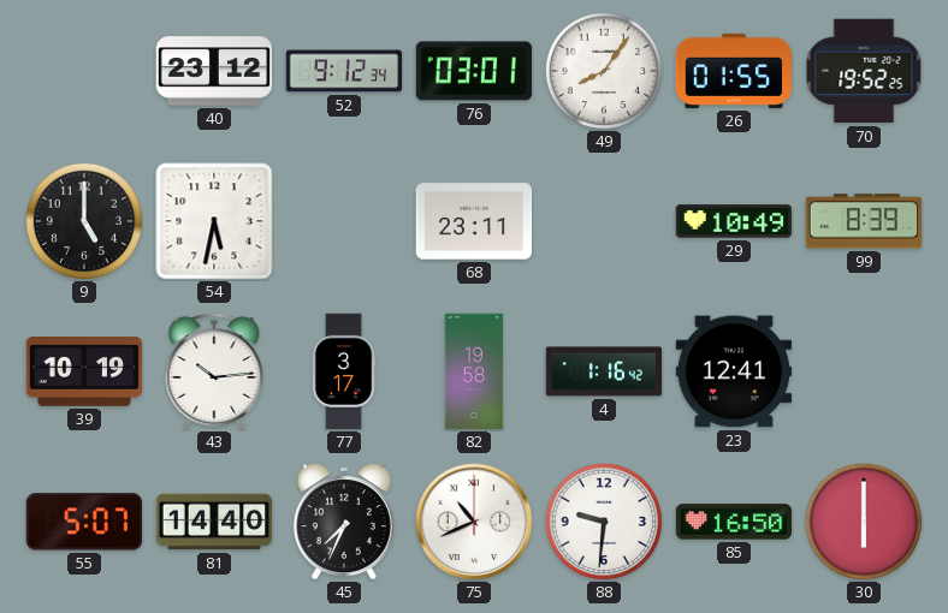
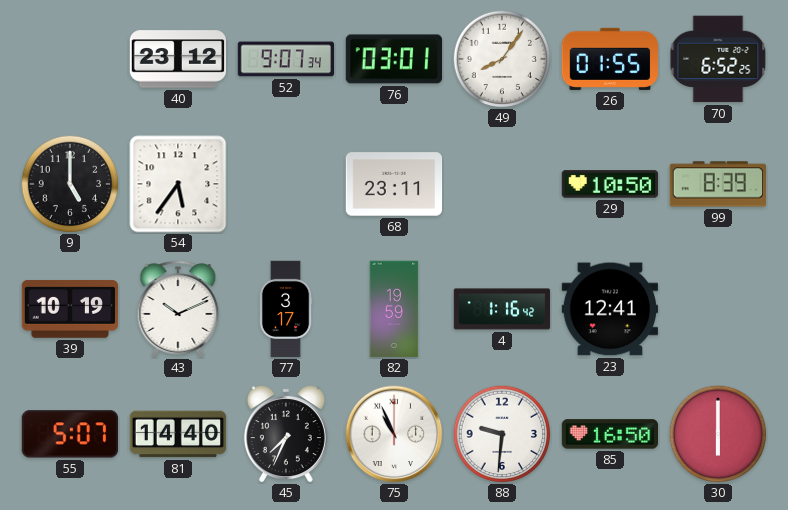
52: 9:12 -> 9:07
70: 19:52 -> 6:52
54: 5:32 -> 5:36
29: 10:49 -> 10:50
43: 10:14 -> 10:11
82: 19:58 -> 19:59
75: 10:41 -> 10:56
